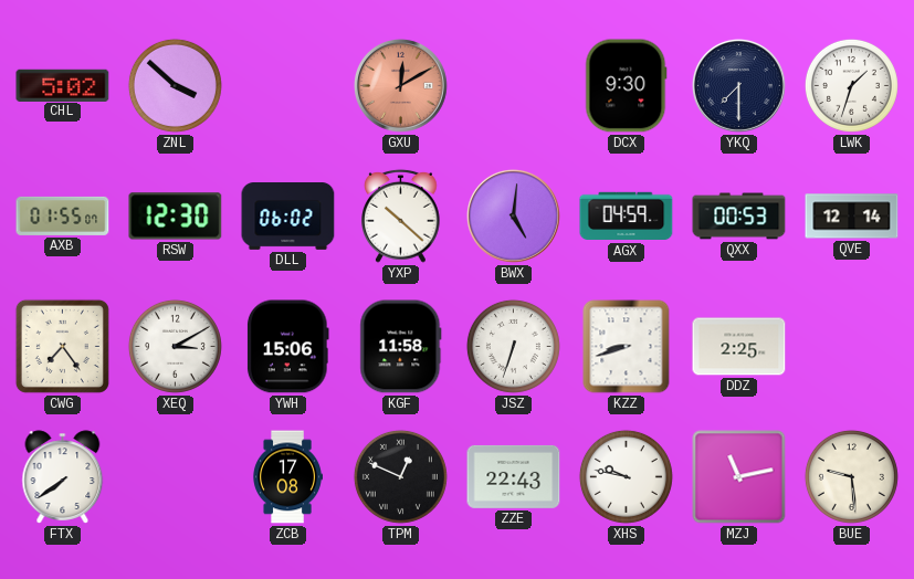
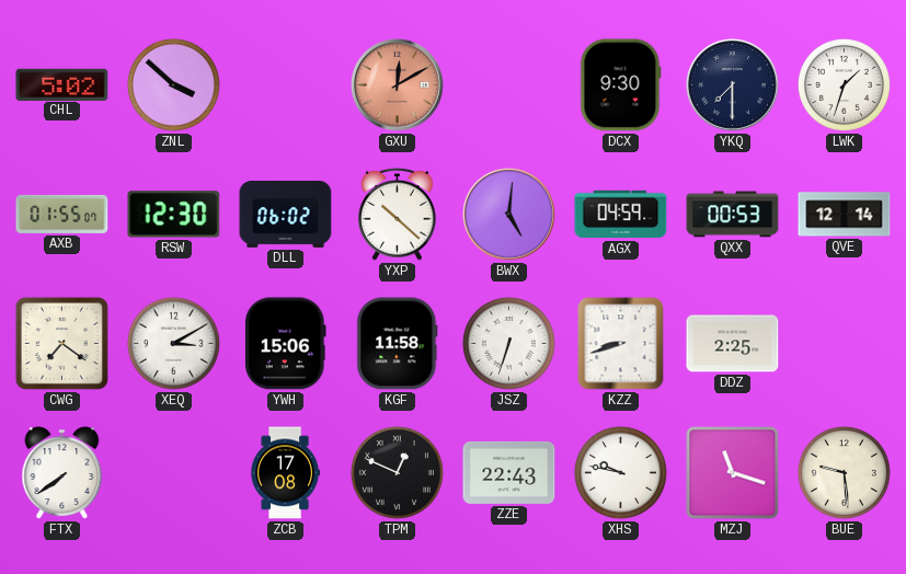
CWG: 7:24 -> 7:21
MZJ: 11:13 -> 11:18
